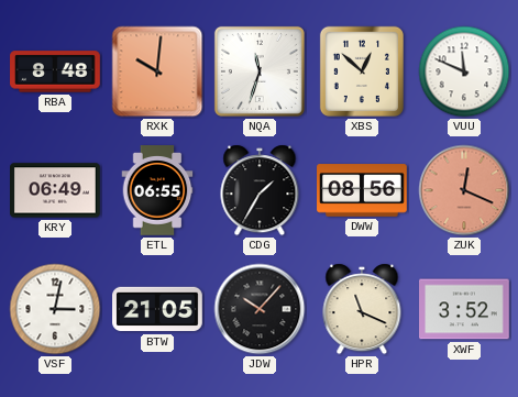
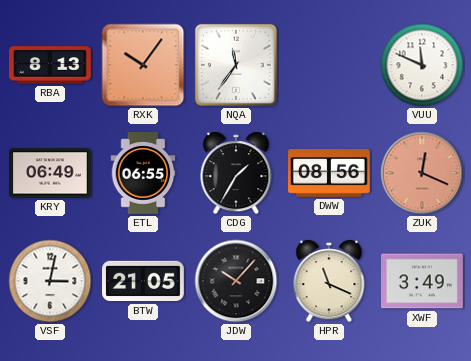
RBA: 8:48 -> 8:13
RXK: 10:01 -> 10:06
NQA: 11:33 -> 11:36
XBS: 12:52 -> none
XWF: 3:52 -> 3:49
